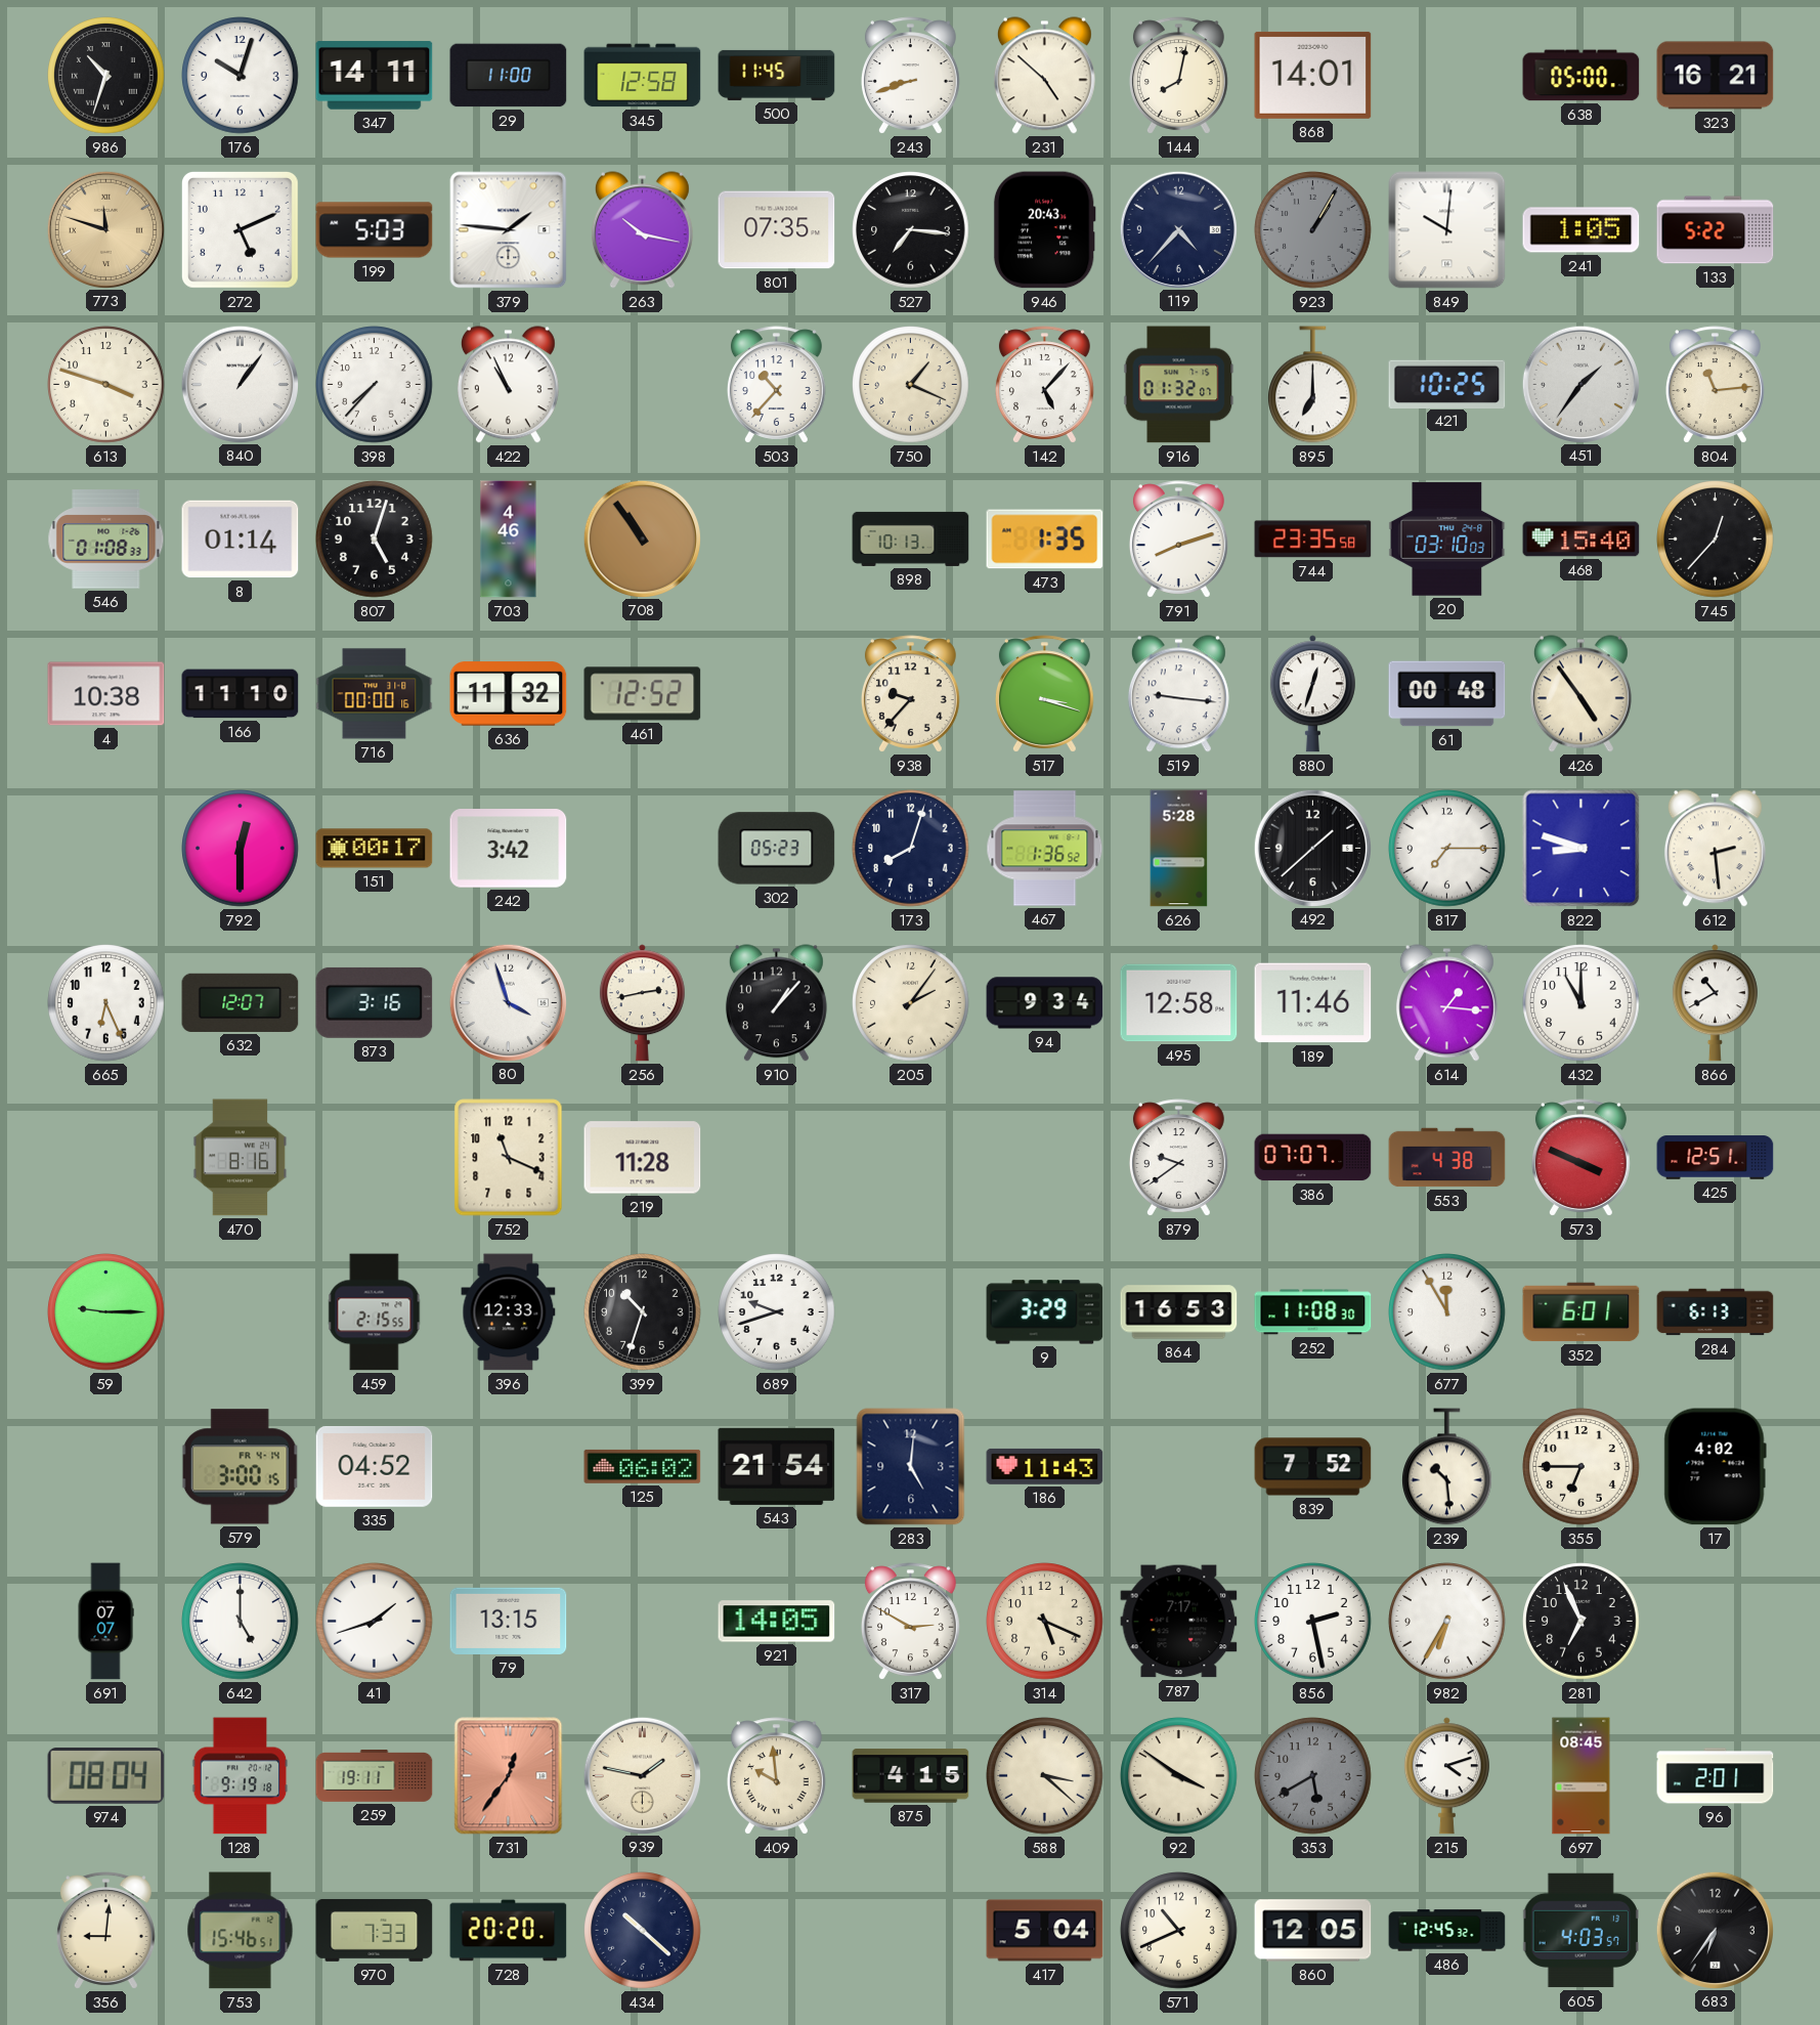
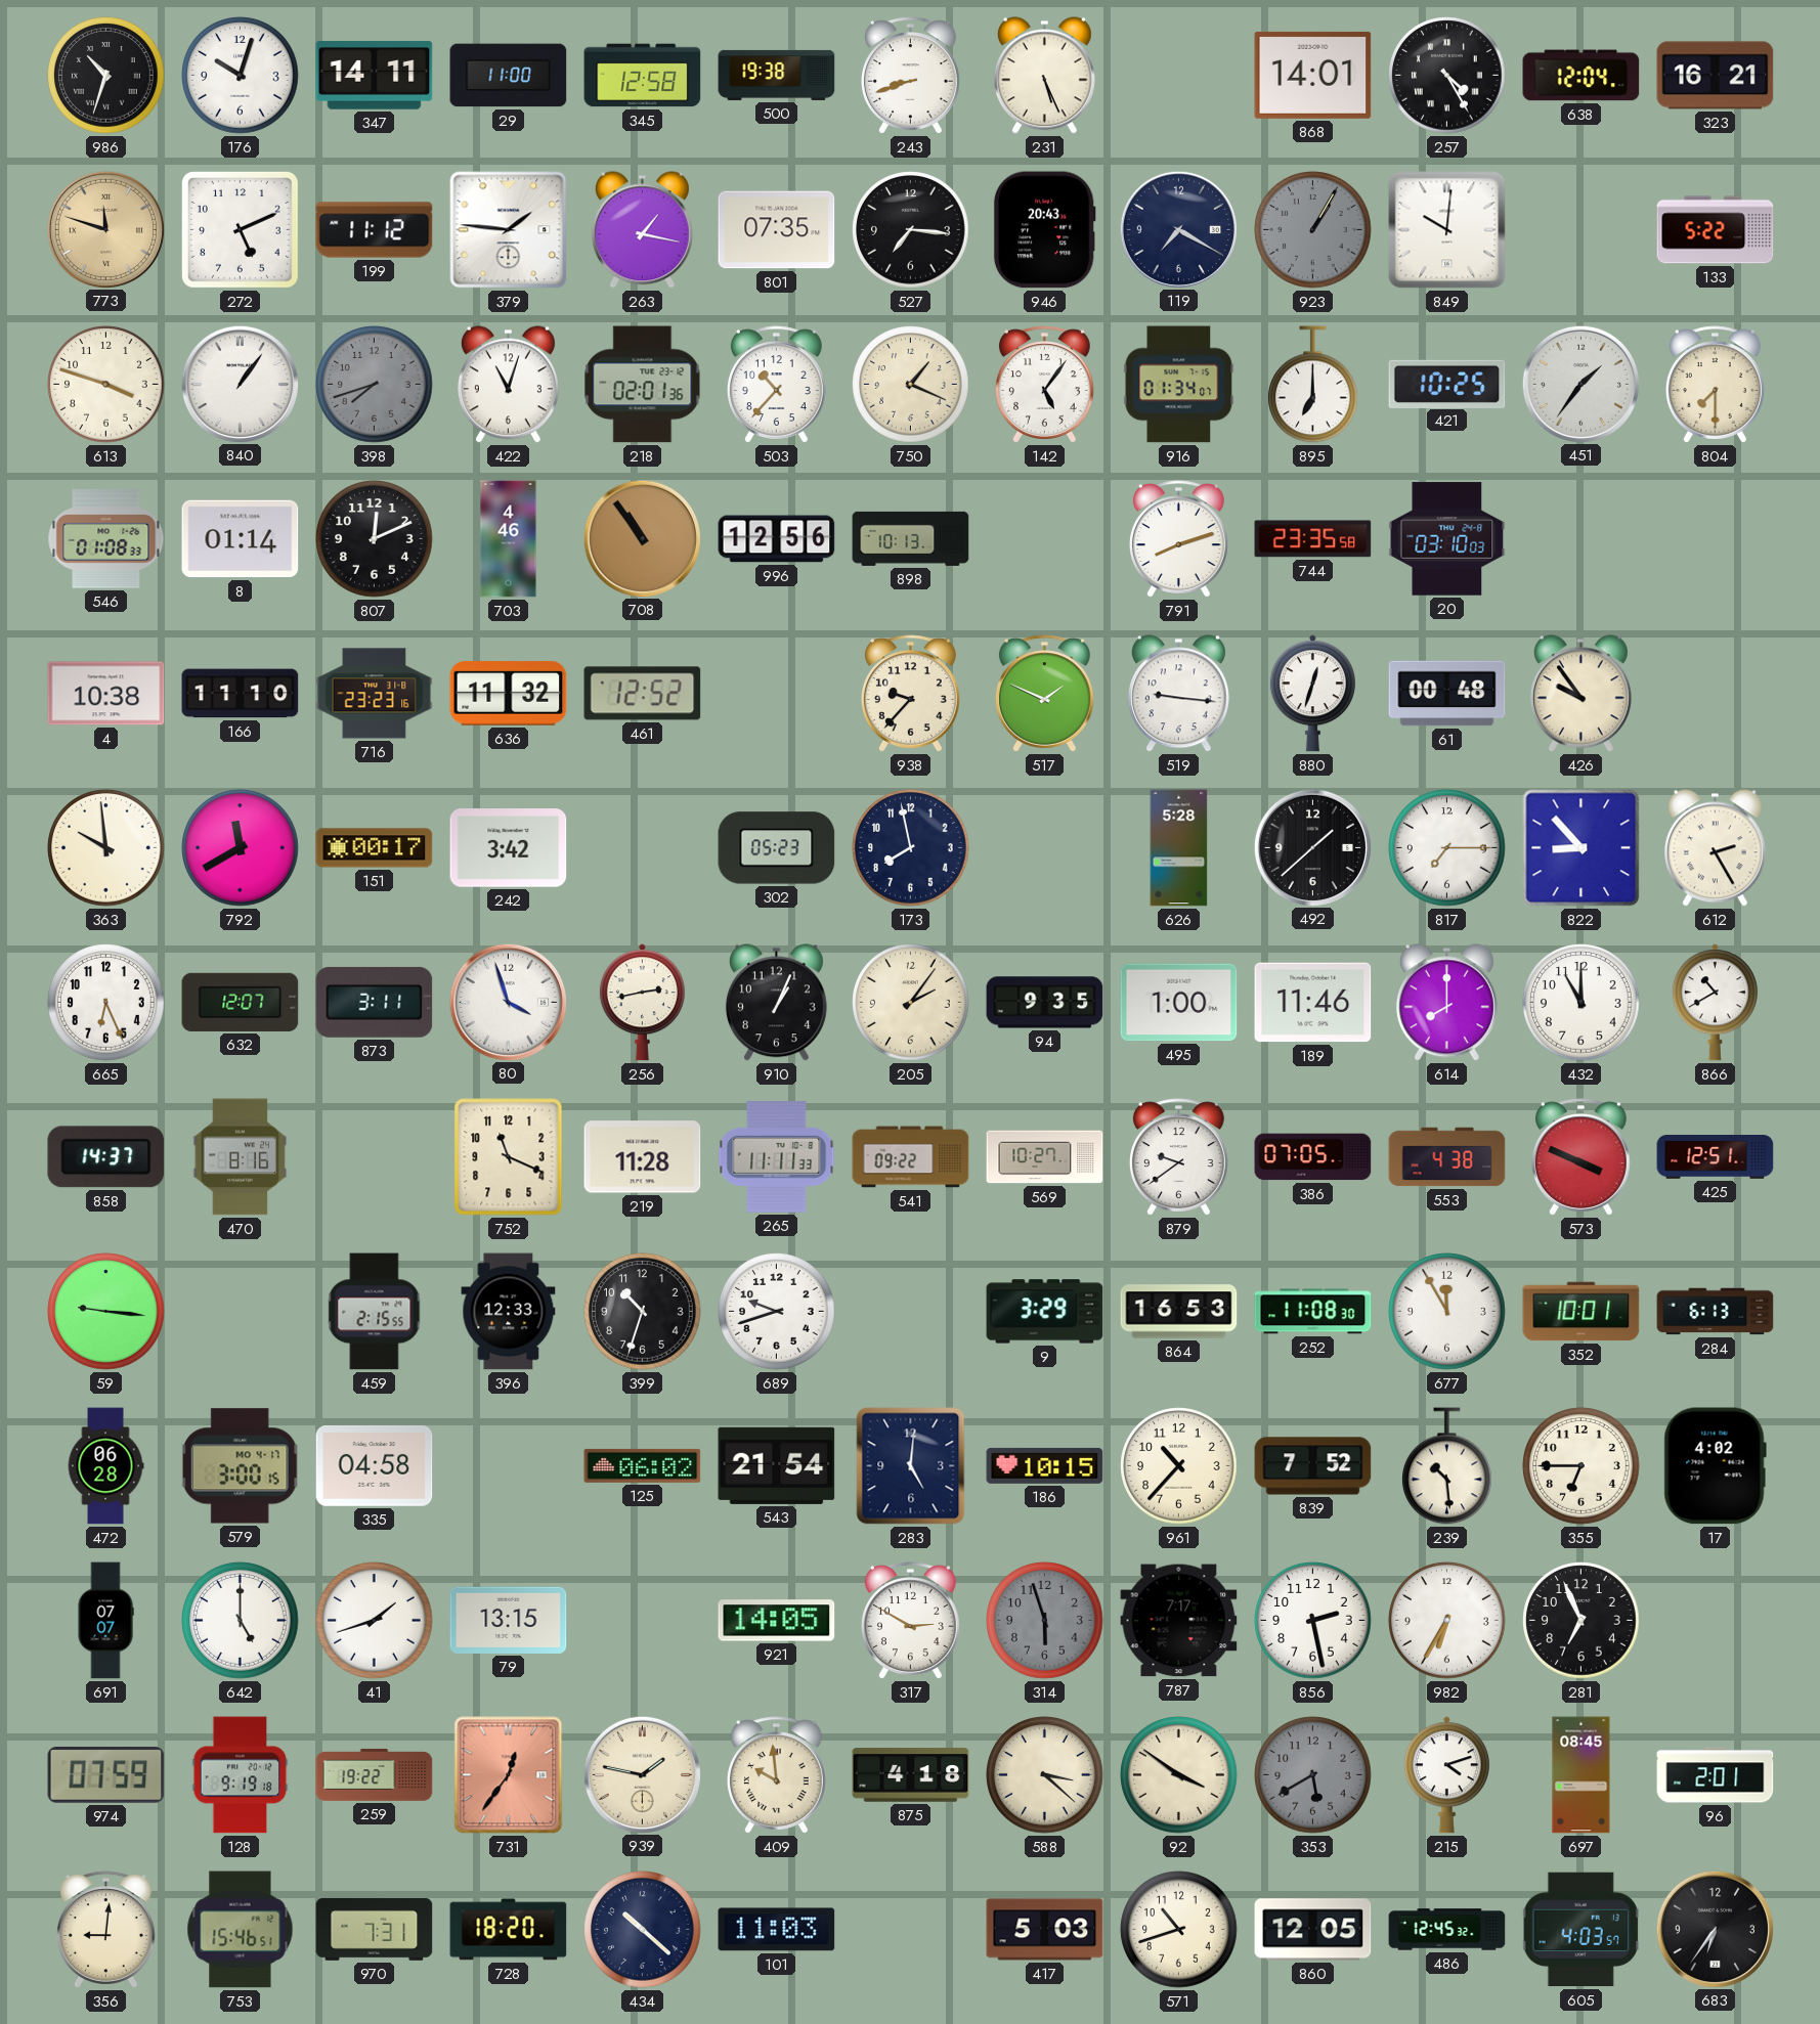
500: 11:45 -> 19:38
231: 4:52 -> 5:26
144: 8:02 -> none
257: none -> 4:25
638: 05:00 -> 12:04
199: 5:03 -> 11:12
263: 10:17 -> 1:17
119: 4:37 -> 7:20
241: 1:05 -> none
398: 7:37 -> 7:42
398 dial: white -> grey
422: 10:56 -> 11:03
218: none -> 02:01
142: 5:07 -> 5:06
916: 01:32 -> 01:34
804: 11:14 -> 7:30
807: 5:03 -> 12:11
996: none -> 12:56
473: 1:35 -> none
468: 15:40 -> none
745: 12:37 -> none
716: 00:00 -> 23:23
517: 3:18 -> 1:49
426: 4:54 -> 9:54
363: none -> 9:59
792: 12:30 -> 11:40
173: 8:03 -> 7:58
467: 1:36 -> none
822: 8:48 -> 8:53
612: 2:29 -> 2:25
873: 3:16 -> 3:11
910: 1:07 -> 1:04
94: 9:34 -> 9:35
495: 12:58 -> 1:00
614: 1:16 -> 8:00
858: none -> 14:37
265: none -> 11:11
541: none -> 09:22
569: none -> 10:27
386: 07:07 -> 07:05
59: 9:15 -> 9:16
352: 6:01 -> 10:01
472: none -> 06:28
579 date: FR 4-14 -> MO 4-17
335: 04:52 -> 04:58
186: 11:43 -> 10:15
961: none -> 10:37
314: 5:19 -> 5:57
314 dial: cream -> grey
974: 08:04 -> 07:59
259: 19:11 -> 19:22
875: 4:15 -> 4:18
970: 7:33 -> 7:31
728: 20:20 -> 18:20
101: none -> 11:03
417: 5:04 -> 5:03
571: 10:41 -> 10:42
